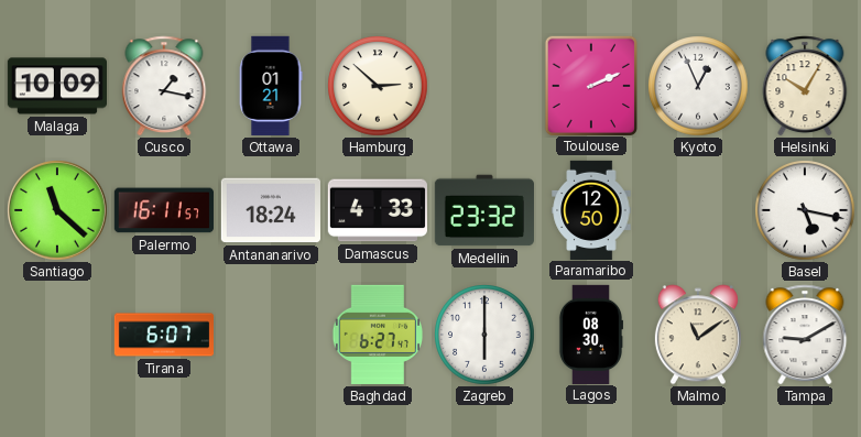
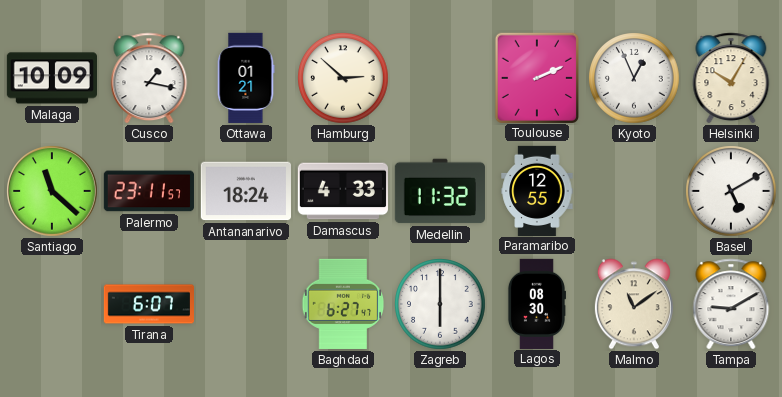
Palermo: 16:11 -> 23:11
Medellin: 23:32 -> 11:32
Paramaribo: 12:50 -> 12:55
Basel: 5:17 -> 5:10
